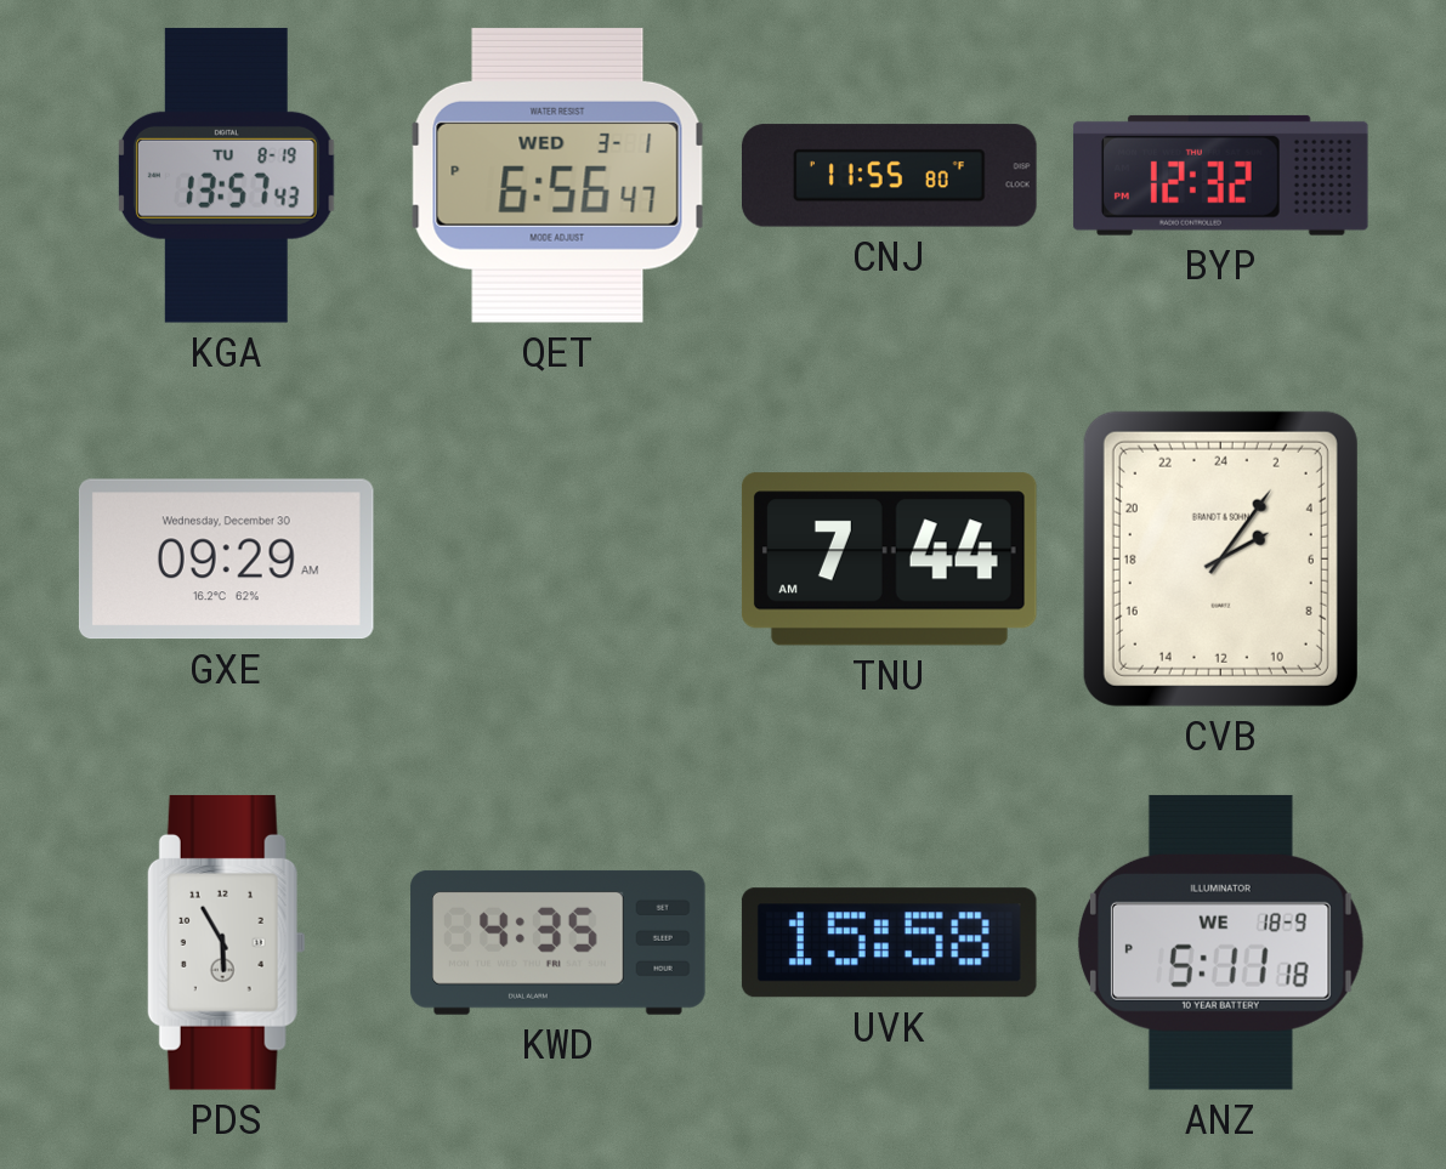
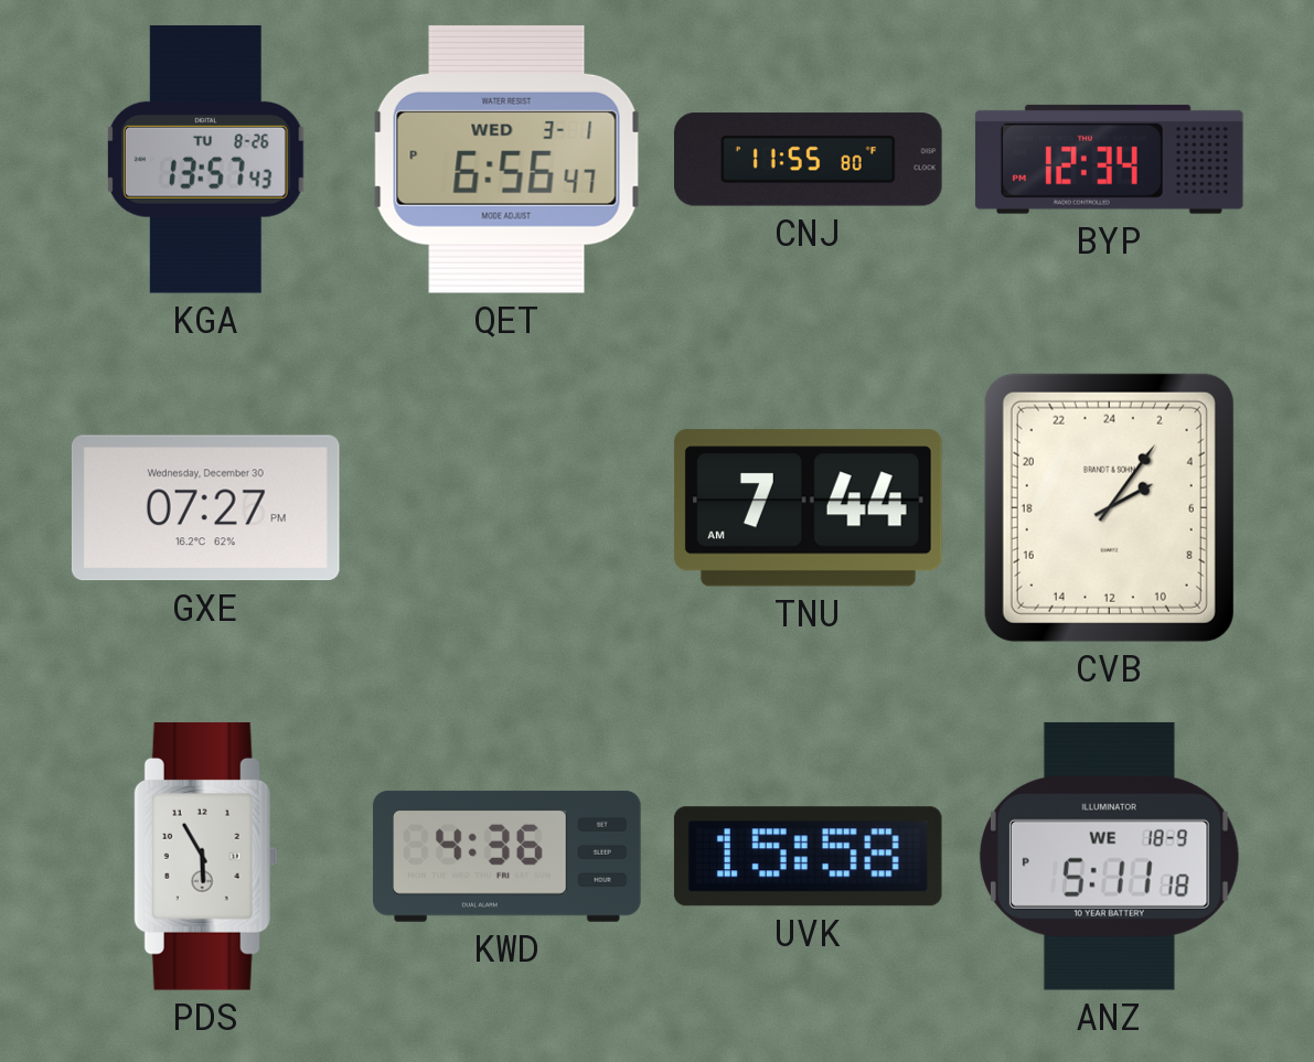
KGA date: TU 8-19 -> TU 8-26
BYP: 12:32 -> 12:34
GXE: 09:29 -> 07:27
KWD: 4:35 -> 4:36
